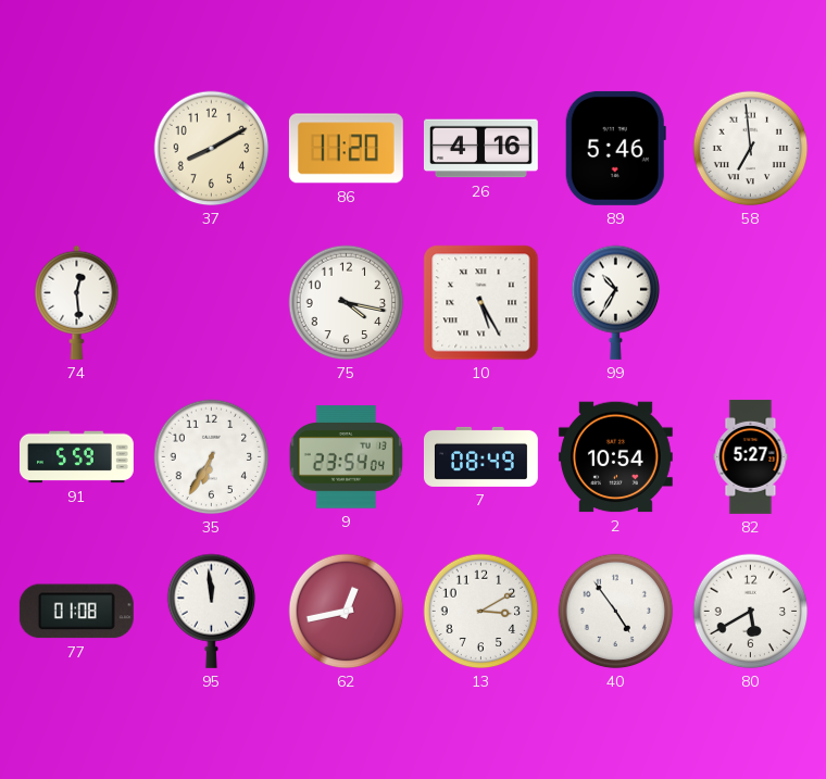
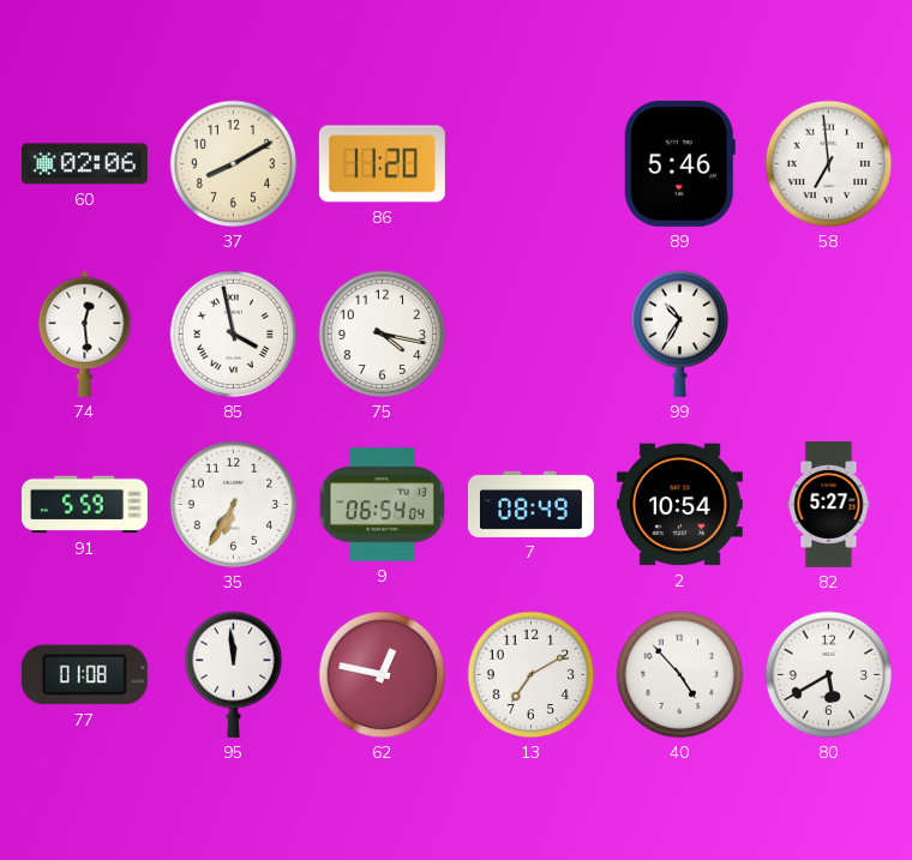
60: none -> 02:06
26: 4:16 -> none
85: none -> 3:58
10: 5:25 -> none
9: 23:54 -> 06:54
62: 12:43 -> 12:47
13: 3:10 -> 7:10
40: 4:54 -> 4:53
